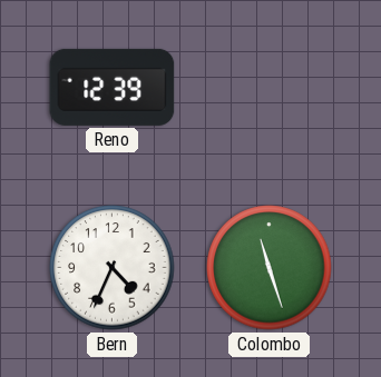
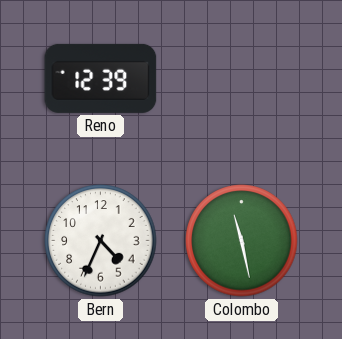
Colombo: 11:27 -> 11:28
